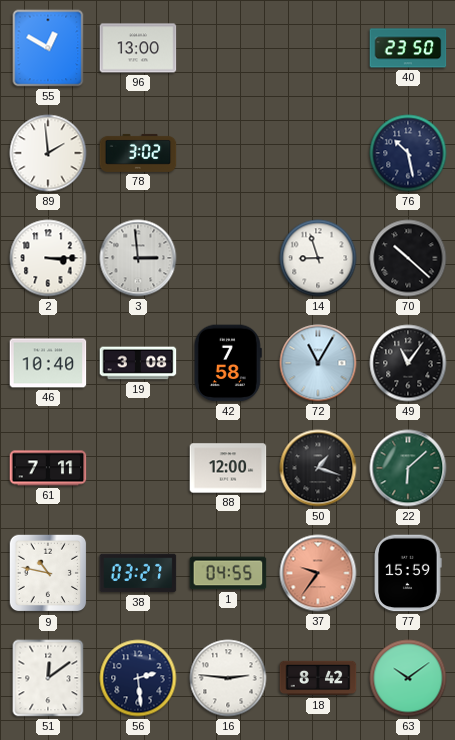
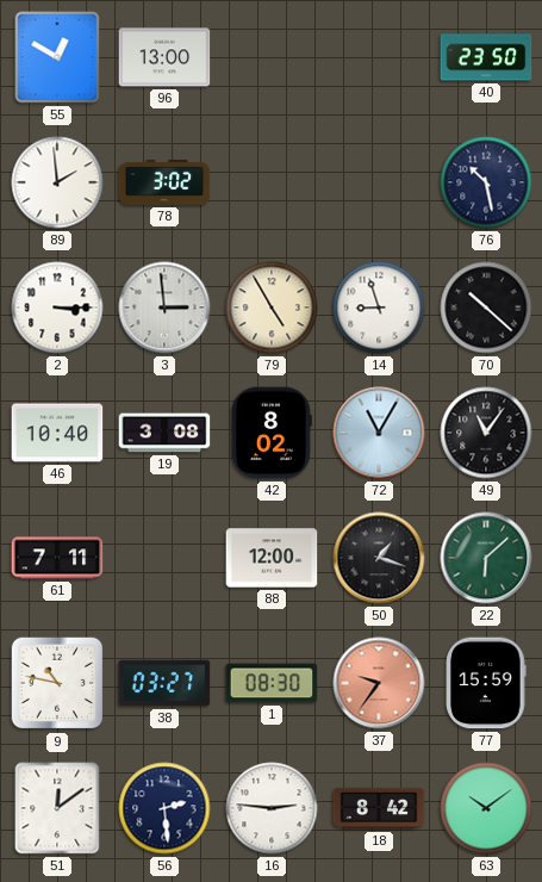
79: none -> 4:55
42: 7:58 -> 8:02
1: 04:55 -> 08:30
